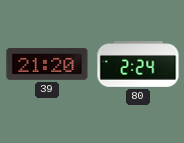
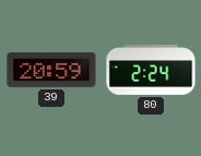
39: 21:20 -> 20:59
